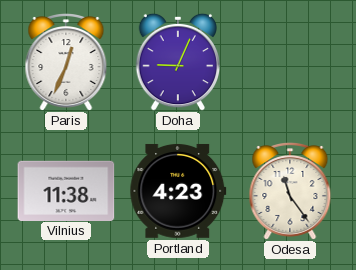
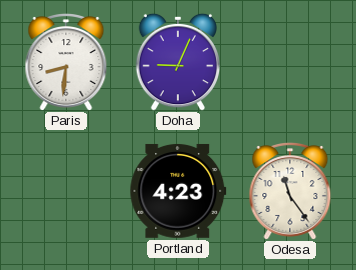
Paris: 12:34 -> 8:31
Vilnius: 11:38 -> none
